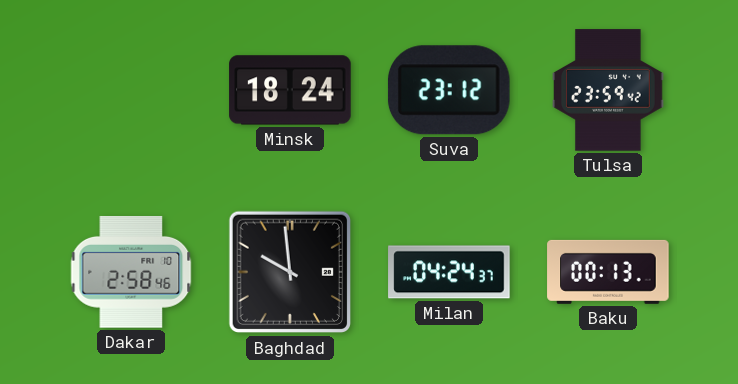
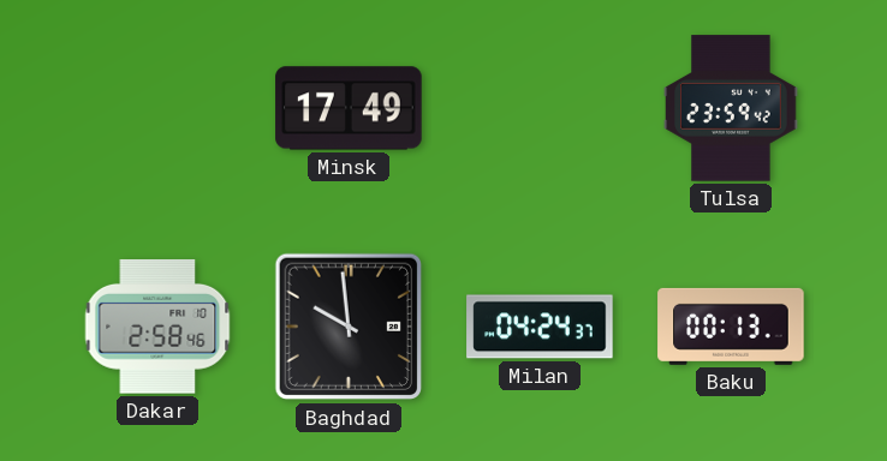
Minsk: 18:24 -> 17:49
Suva: 23:12 -> none
